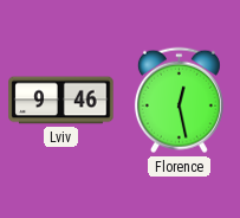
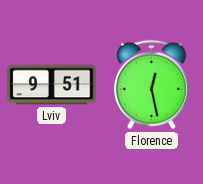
Lviv: 9:46 -> 9:51
